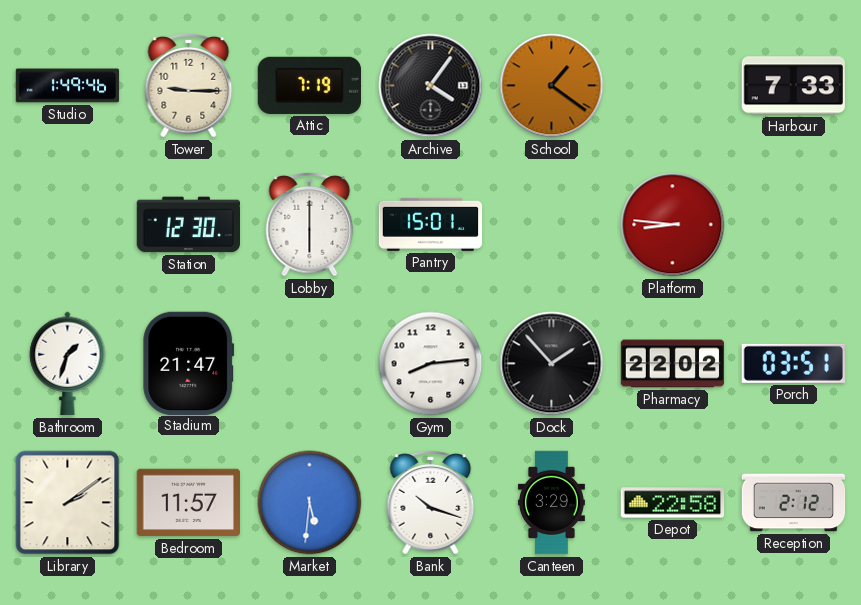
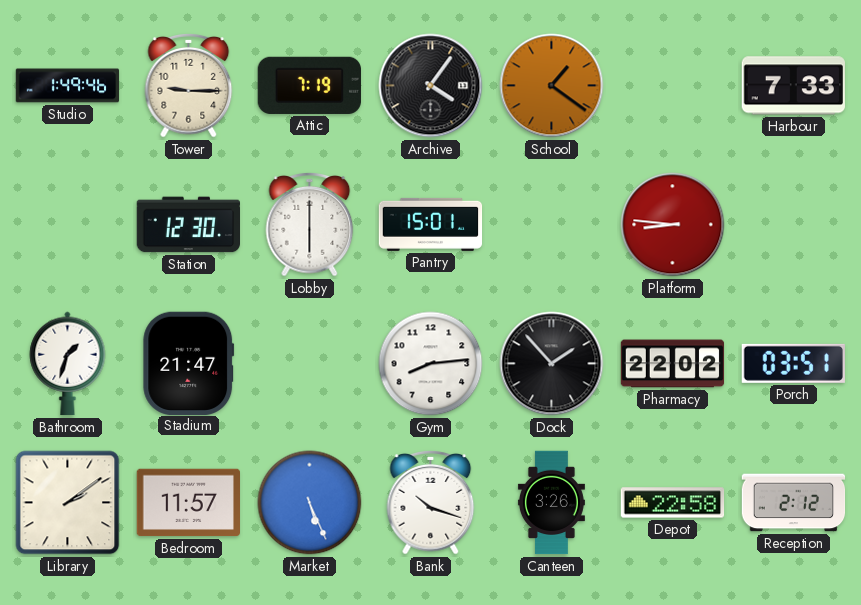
Market: 5:31 -> 5:26
Canteen: 3:29 -> 3:26
